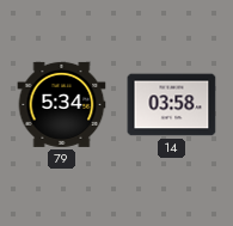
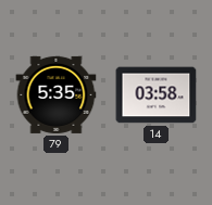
79: 5:34 -> 5:35
